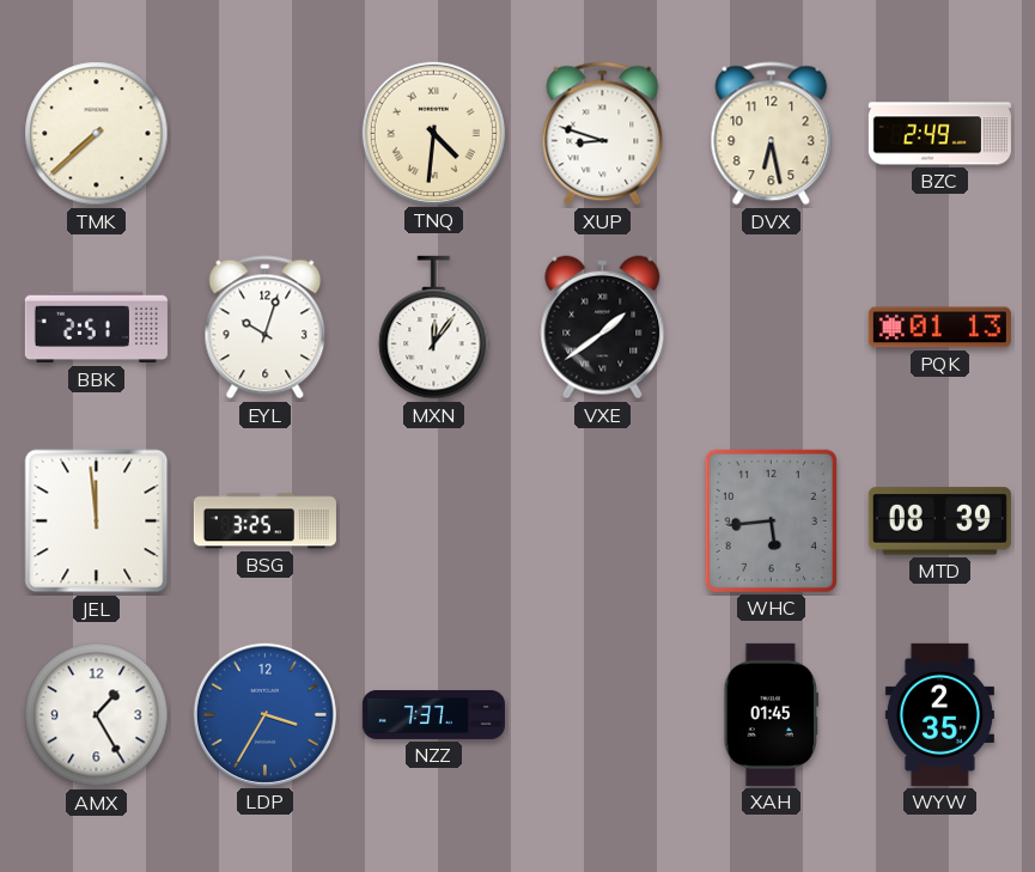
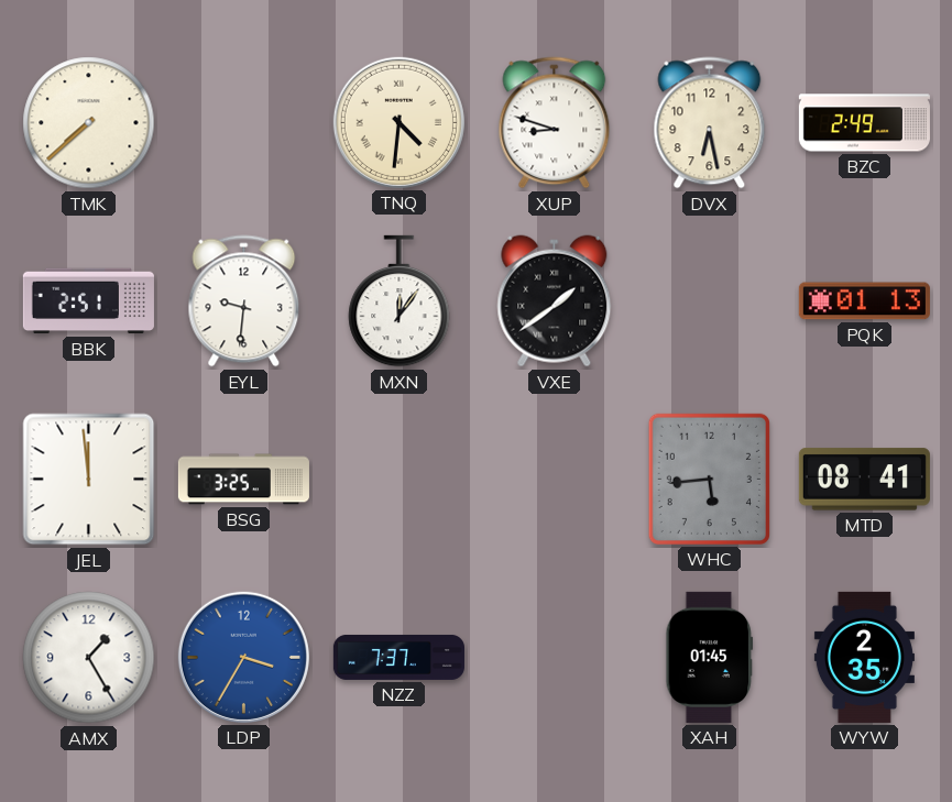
EYL: 10:03 -> 9:31
MTD: 08:39 -> 08:41
